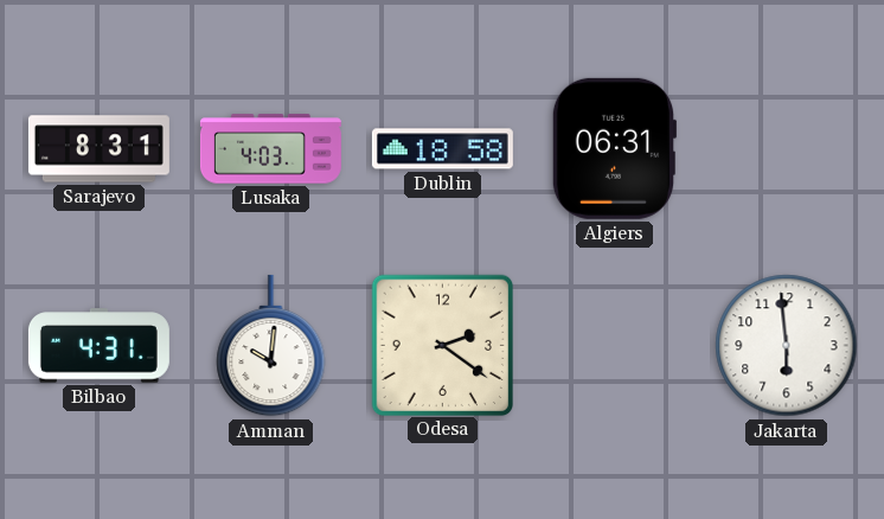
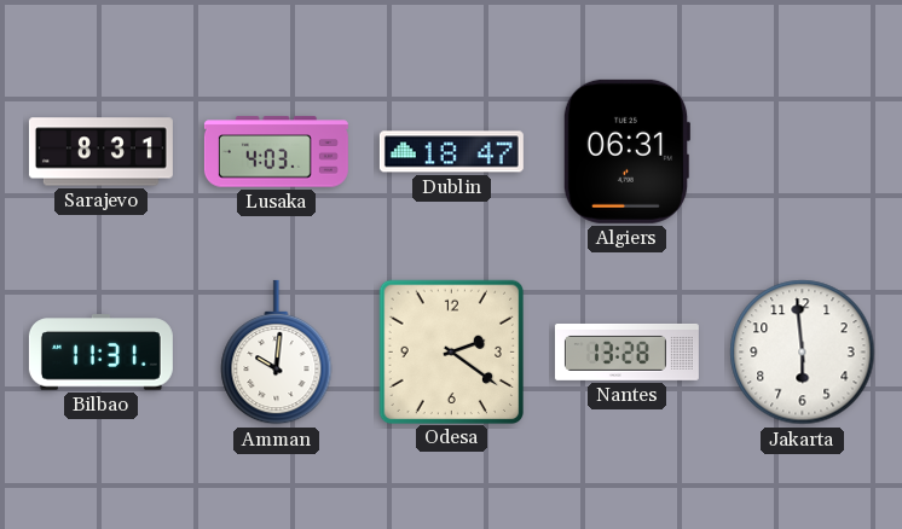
Dublin: 18:58 -> 18:47
Bilbao: 4:31 -> 11:31
Nantes: none -> 13:28
